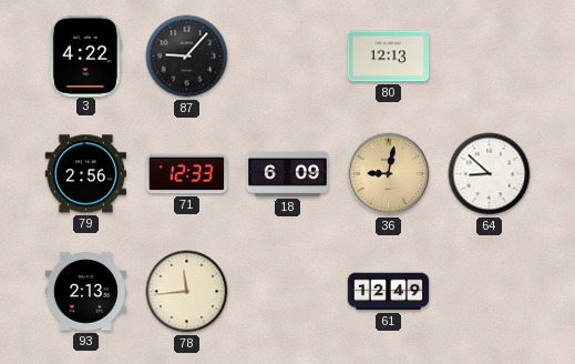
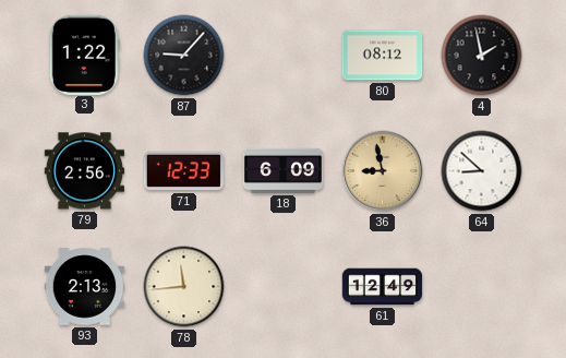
3: 4:22 -> 1:22
80: 12:13 -> 08:12
4: none -> 1:58
36: 9:02 -> 8:58
